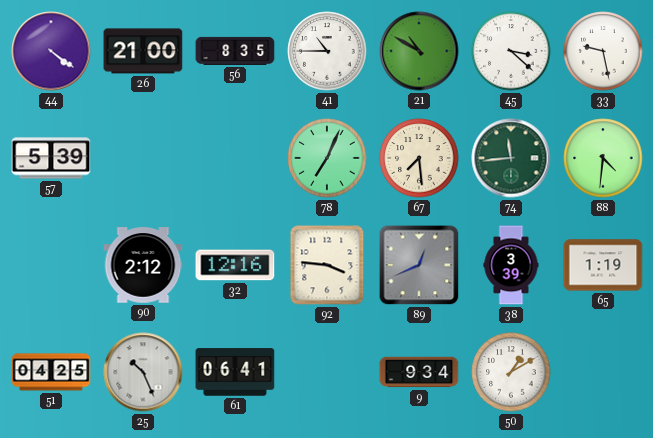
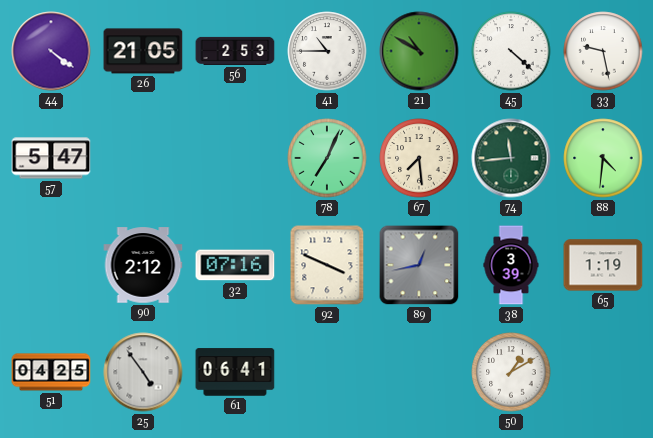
26: 21:00 -> 21:05
56: 8:35 -> 2:53
45: 3:22 -> 4:22
57: 5:39 -> 5:47
32: 12:16 -> 07:16
92: 3:46 -> 3:49
89: 12:41 -> 12:43
25: 10:26 -> 4:54
9: 9:34 -> none
